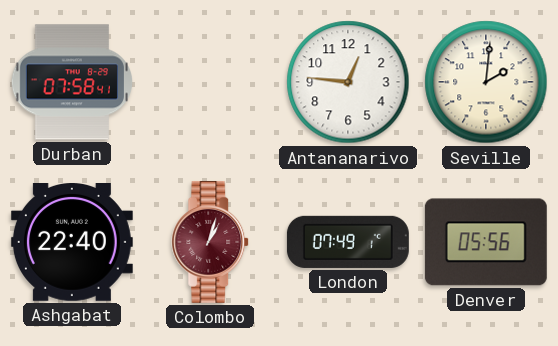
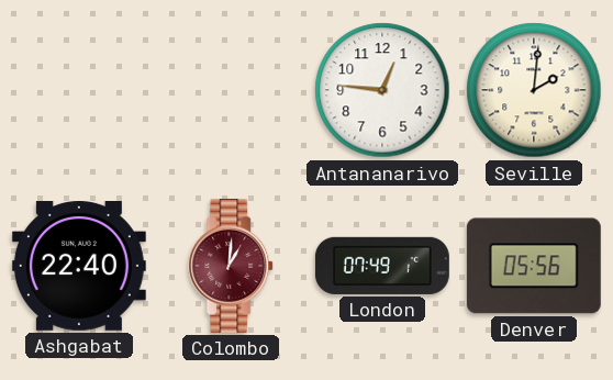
Durban: 07:58 -> none
Colombo: 1:03 -> 1:01
